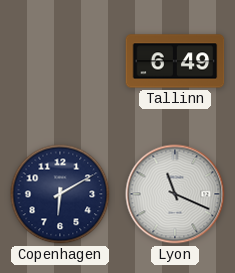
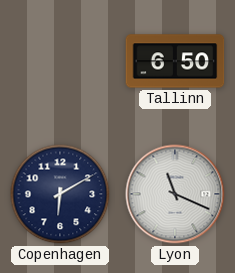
Tallinn: 6:49 -> 6:50
